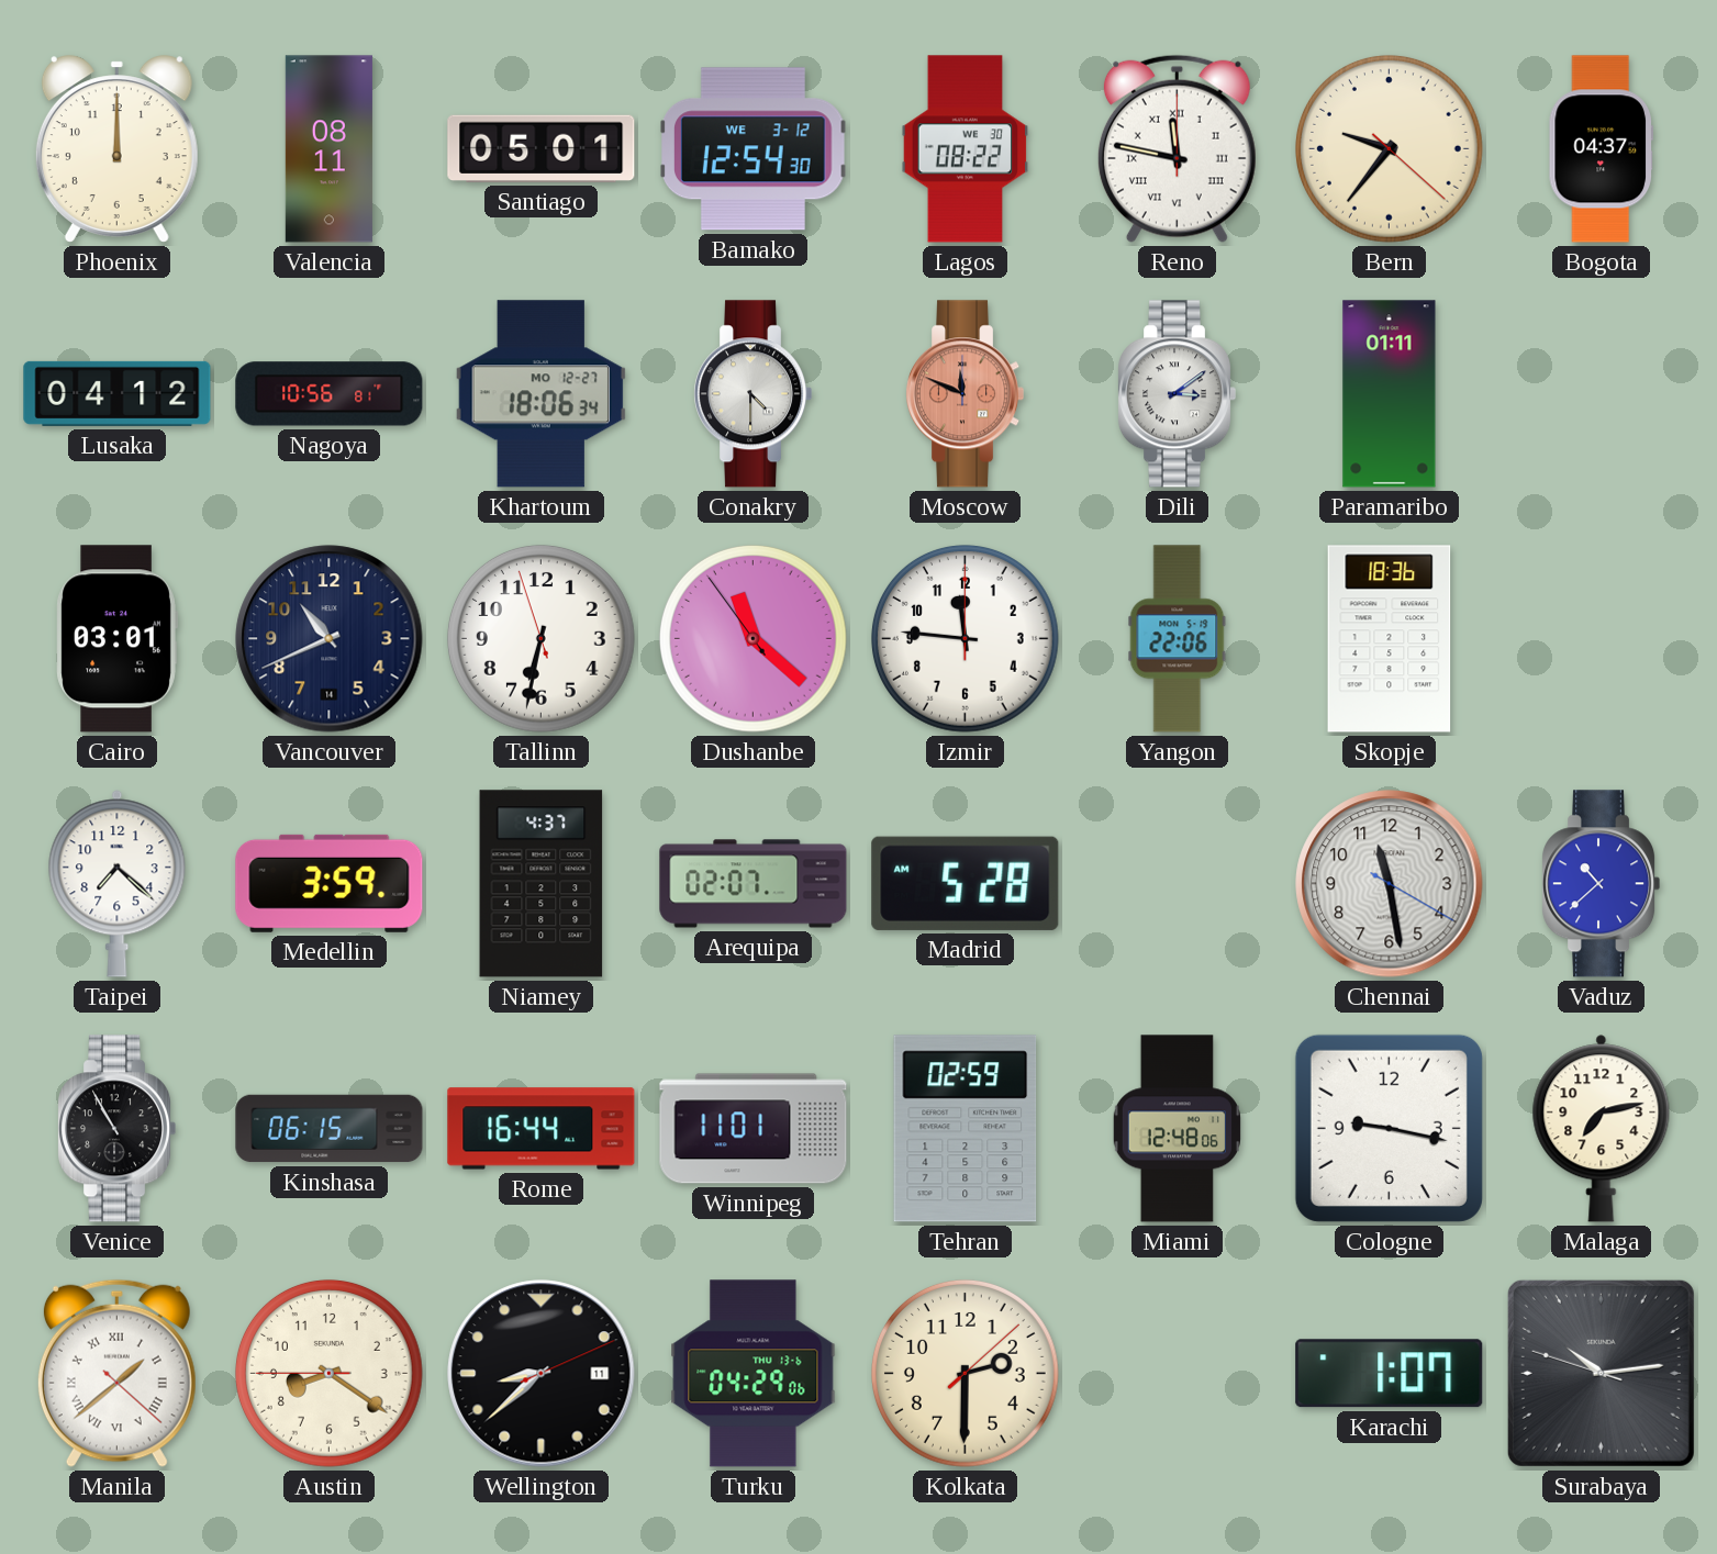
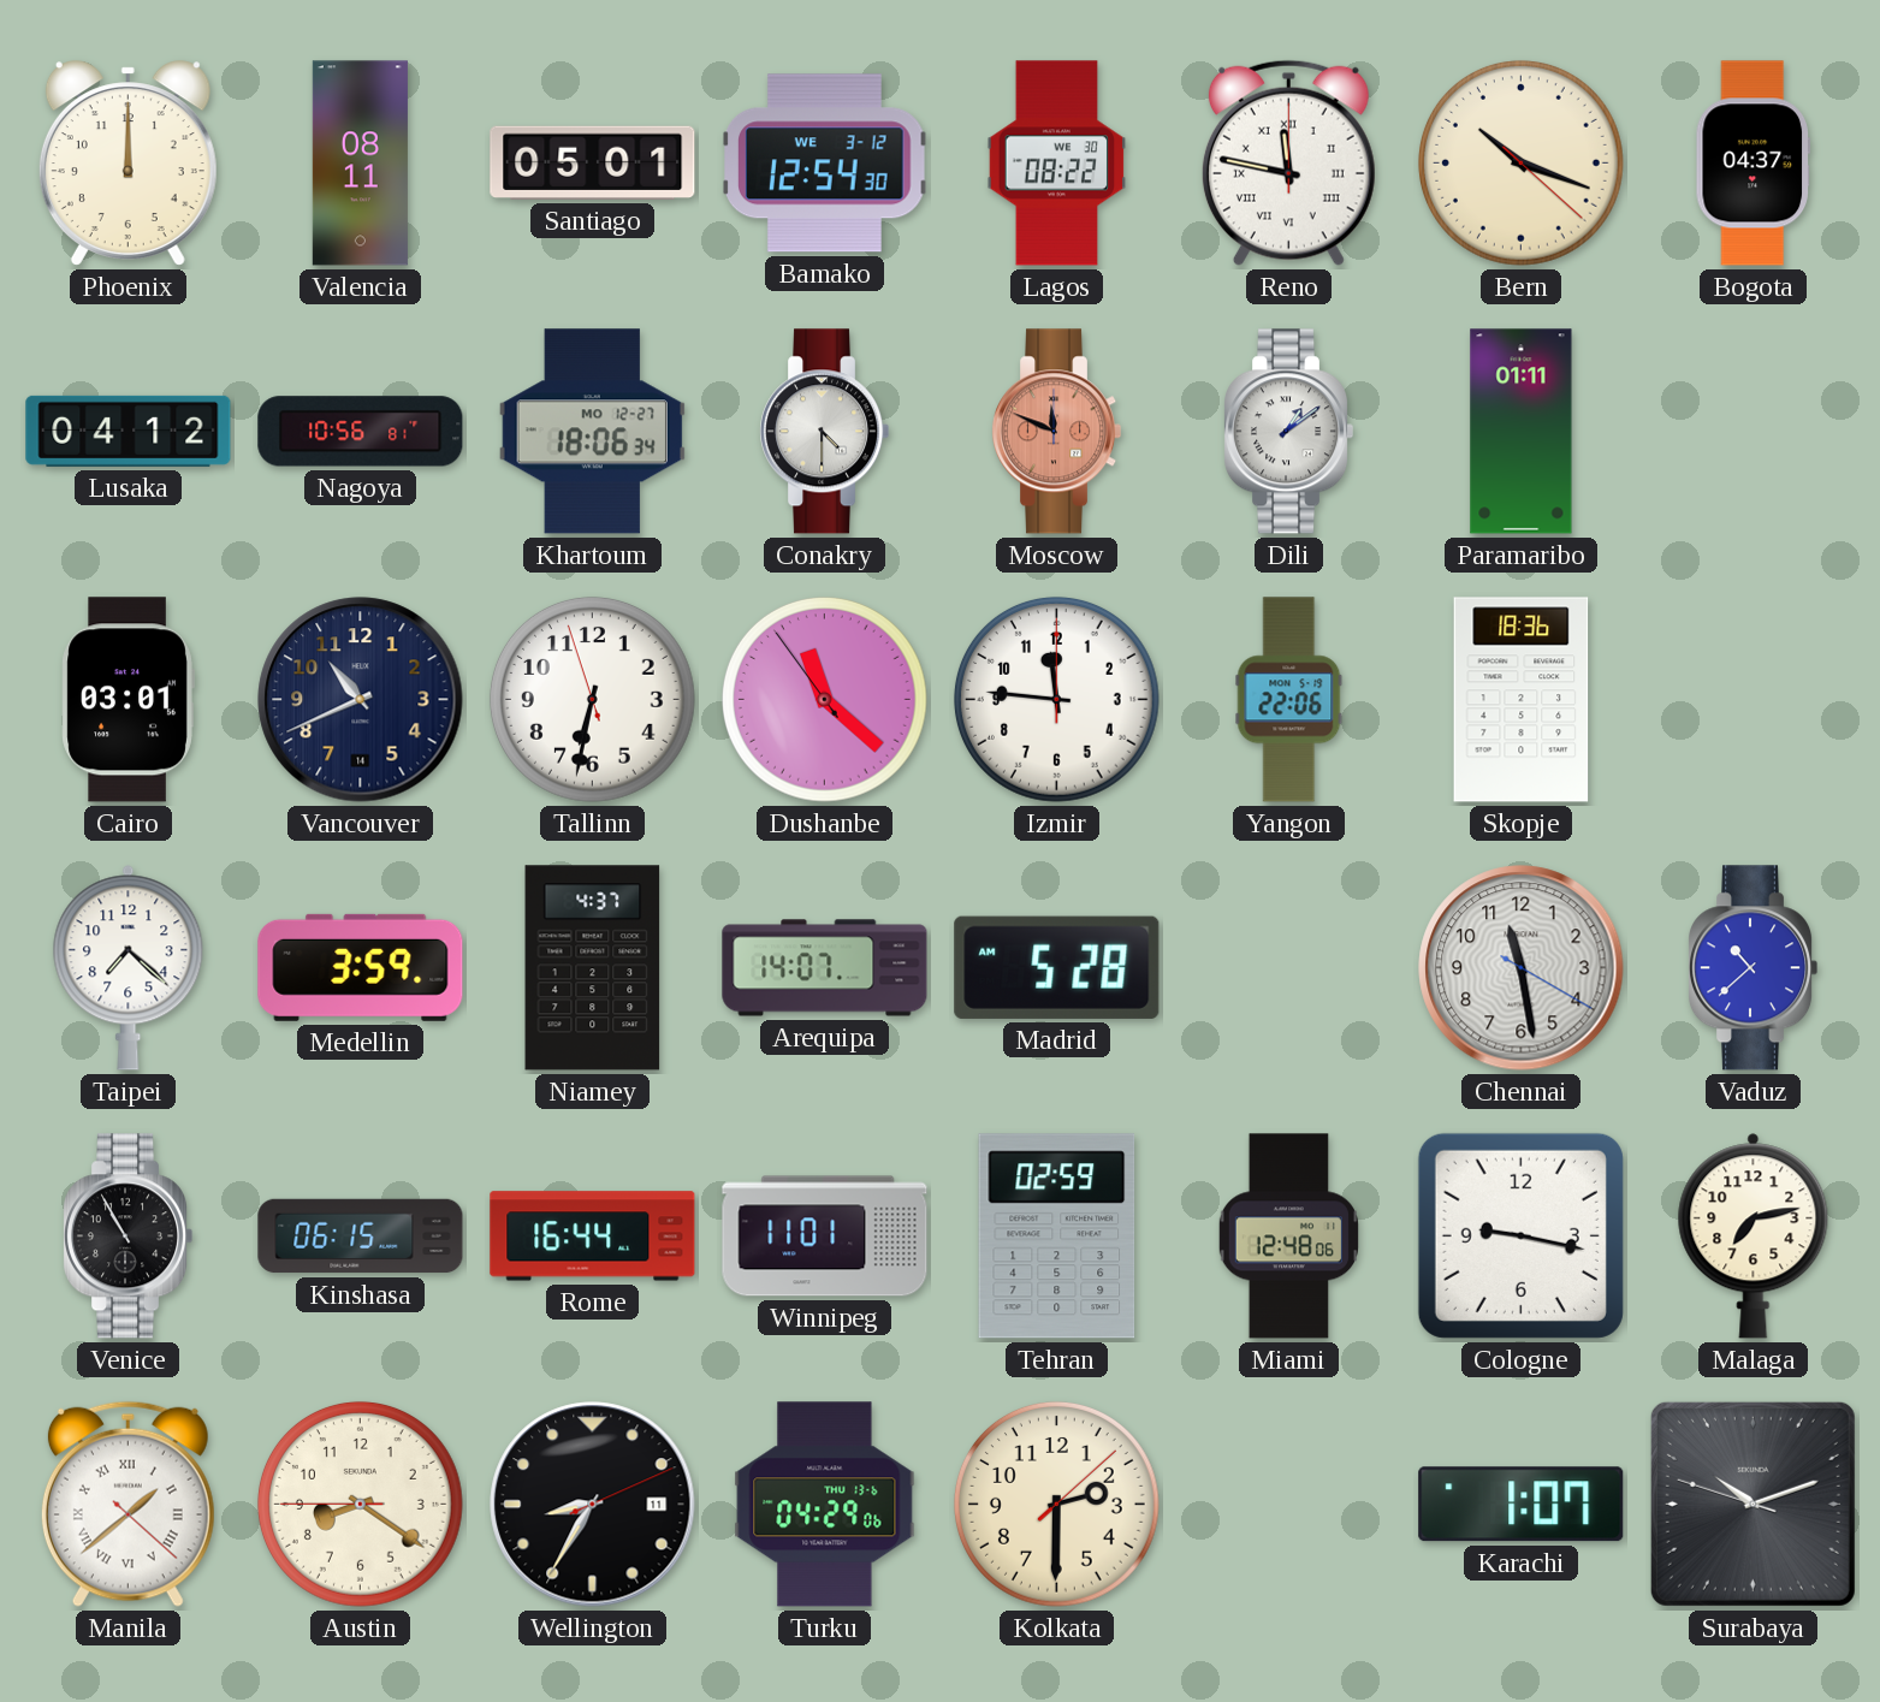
Bern: 9:36 -> 10:18
Dili: 3:09 -> 1:09
Arequipa: 02:07 -> 14:07
Wellington: 8:38 -> 8:35
Surabaya: 10:13 -> 10:11
